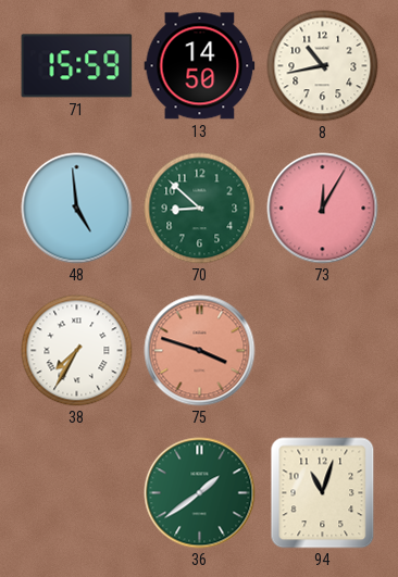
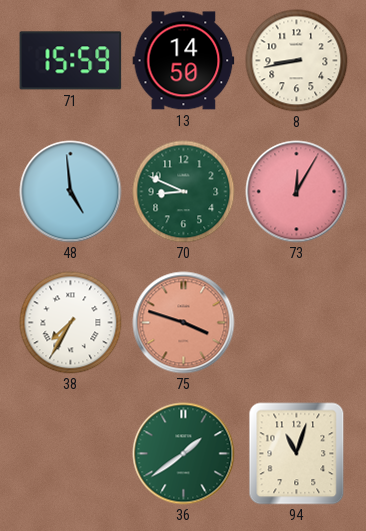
8: 10:43 -> 8:43
70: 8:52 -> 8:49
